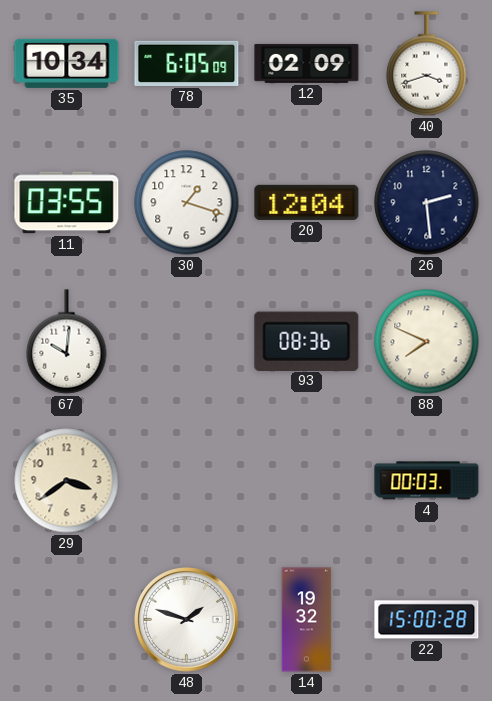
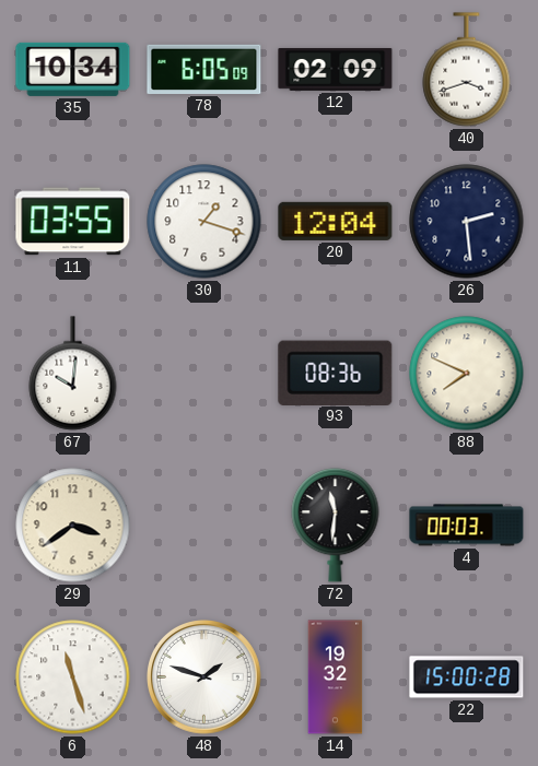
72: none -> 11:31
6: none -> 11:27
